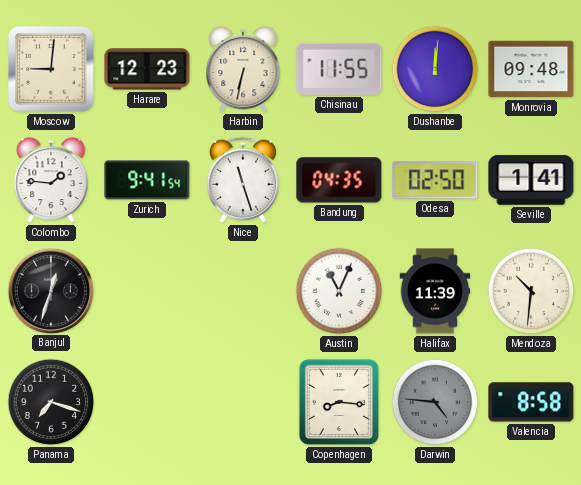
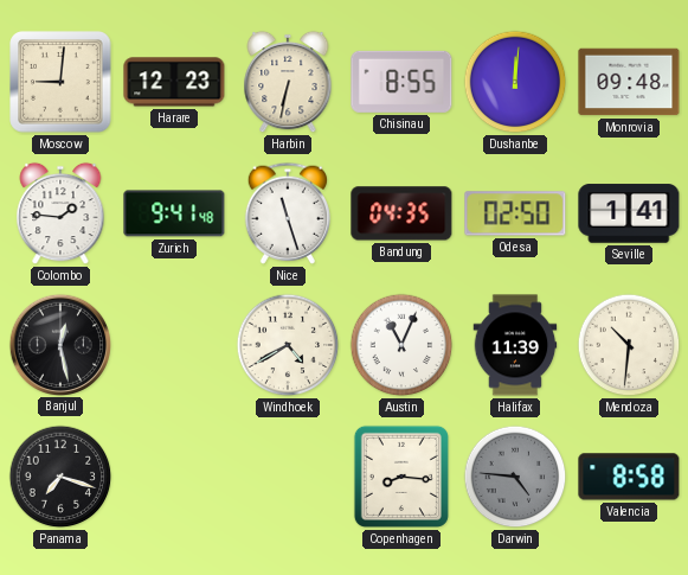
Chisinau: 11:55 -> 8:55
Zurich: 9:41:54 -> 9:41:48
Banjul: 12:33 -> 12:28
Windhoek: none -> 4:40
